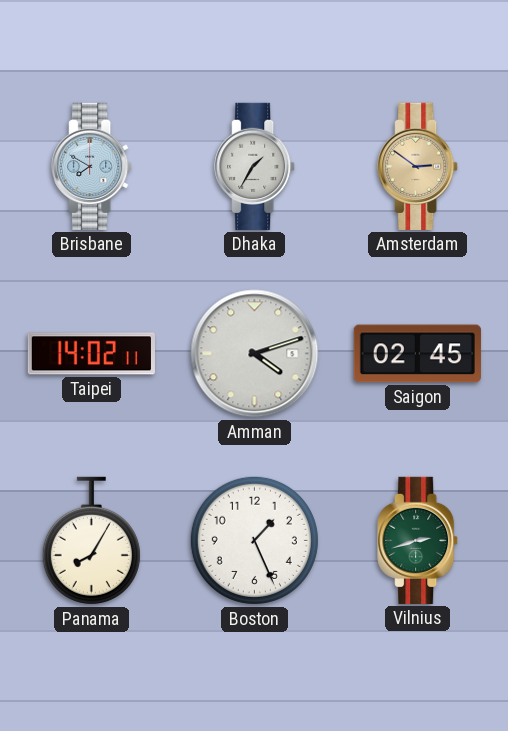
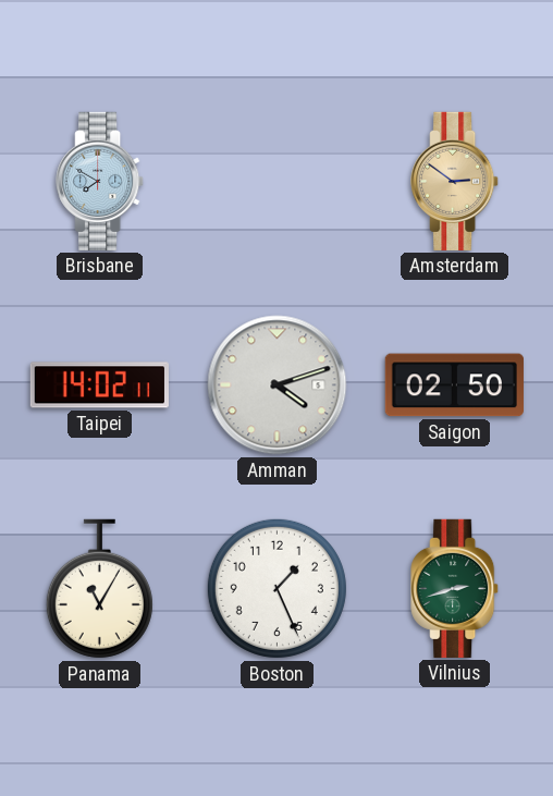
Dhaka: 1:35 -> none
Saigon: 02:45 -> 02:50
Panama: 8:05 -> 11:05
